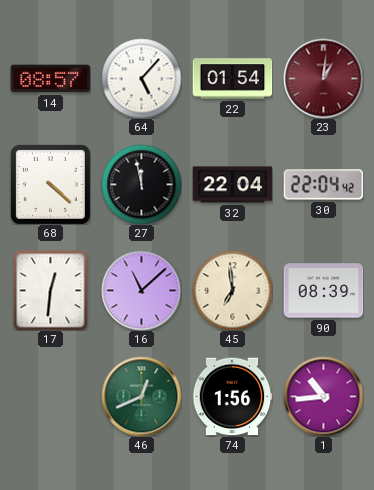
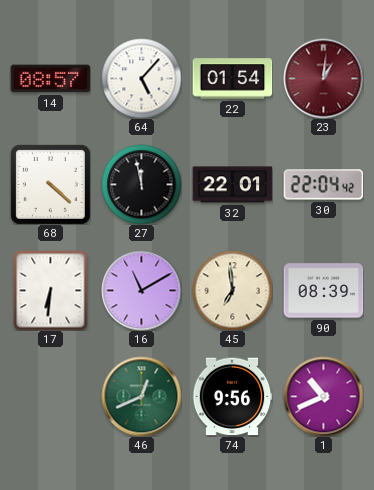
32: 22:04 -> 22:01
17: 12:31 -> 6:31
16: 11:08 -> 11:10
74: 1:56 -> 9:56
1: 10:44 -> 10:41
